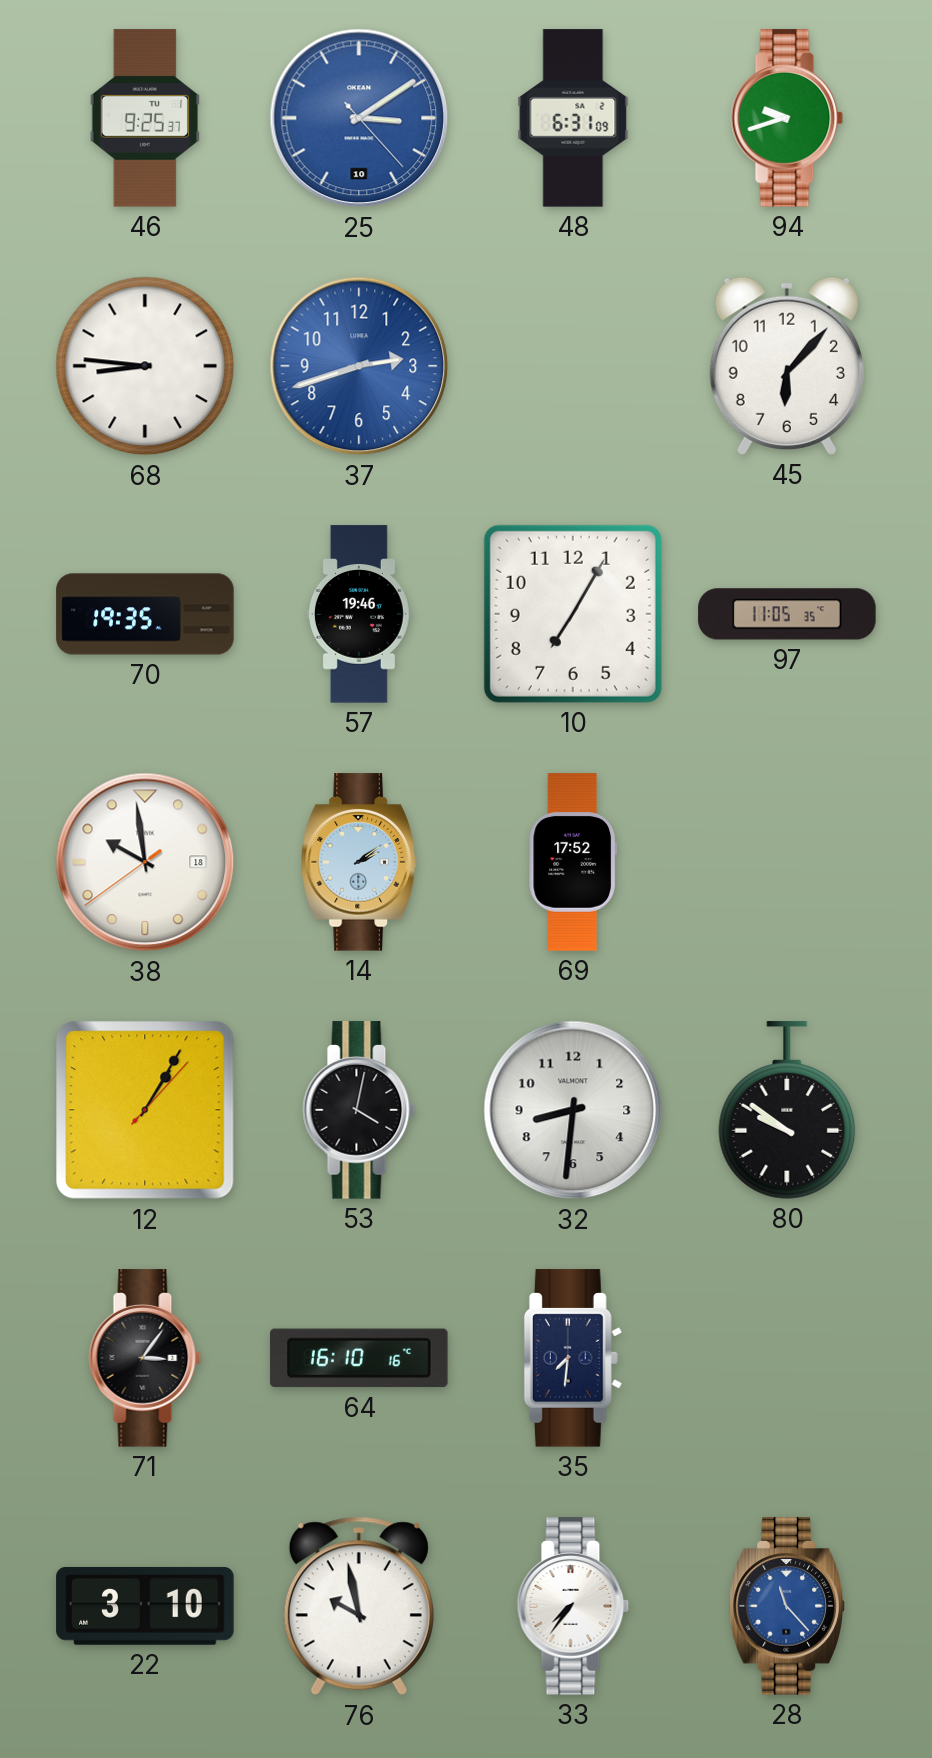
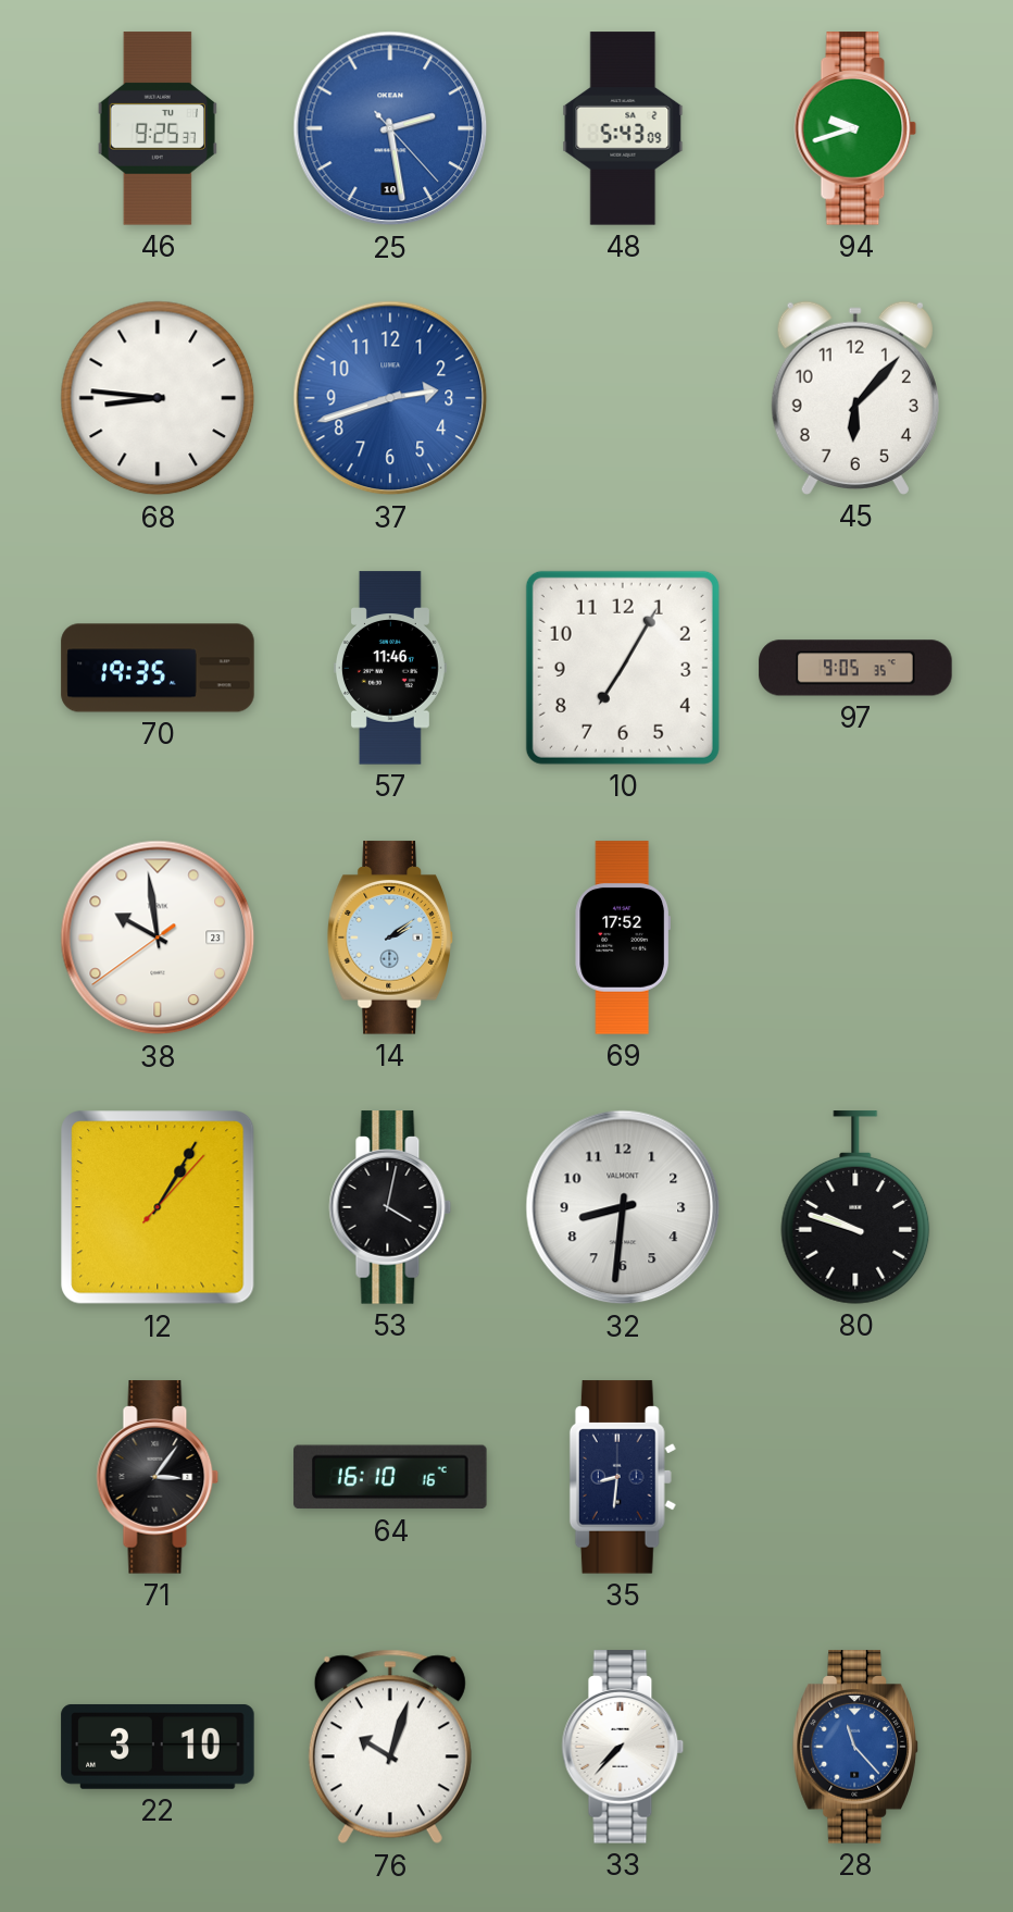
25: 3:09 -> 2:28
48: 6:31 -> 5:43
57: 19:46 -> 11:46
97: 11:05 -> 9:05
38 date: 18 -> 23
80: 9:51 -> 9:48
35: 7:31 -> 8:31
76: 9:58 -> 10:03
33: 7:36 -> 7:37
